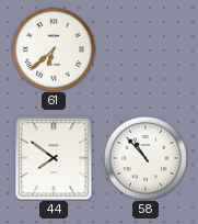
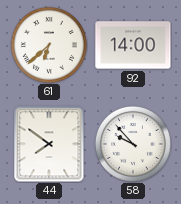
92: none -> 14:00
58: 10:53 -> 9:53
